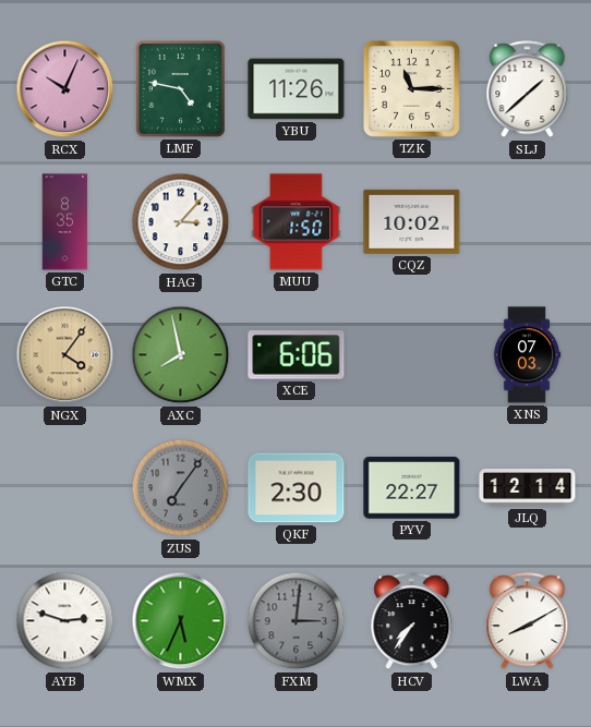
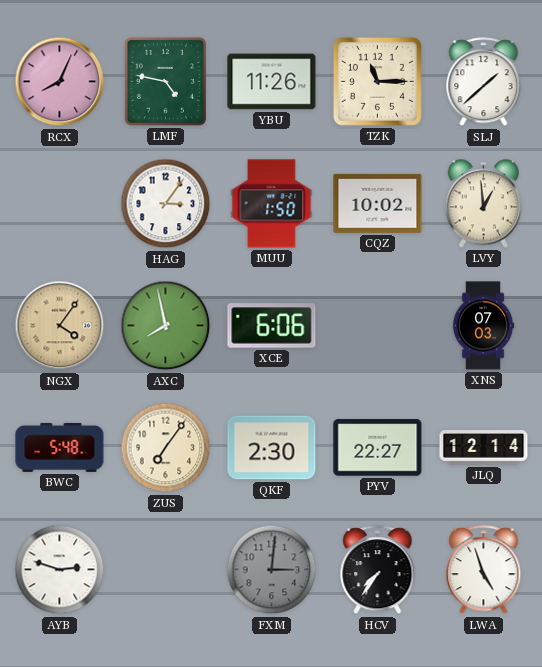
RCX: 10:04 -> 8:04
GTC: 8:35 -> none
HAG: 3:07 -> 3:06
LVY: none -> 12:59
BWC: none -> 5:48
ZUS dial: grey -> cream
WMX: 5:34 -> none
LWA: 8:10 -> 4:57
